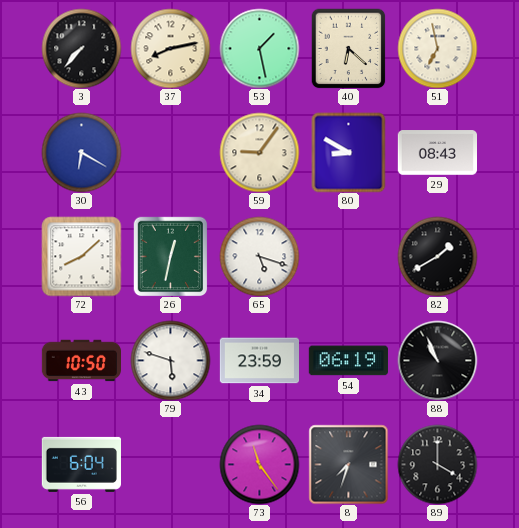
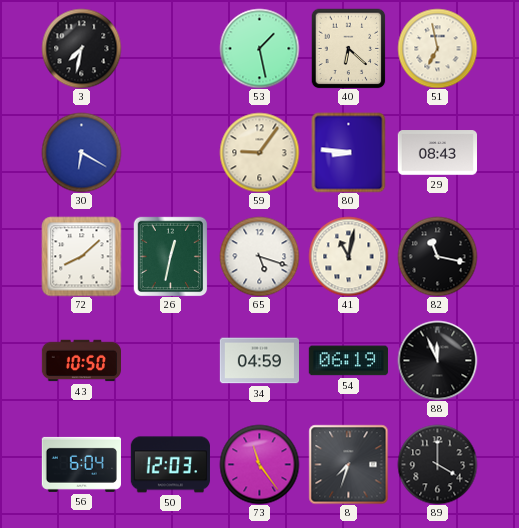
3: 7:37 -> 7:32
37: 8:13 -> none
80: 8:50 -> 8:46
41: none -> 11:02
82: 1:40 -> 11:17
79: 5:48 -> none
34: 23:59 -> 04:59
88: 10:56 -> 11:56
50: none -> 12:03
